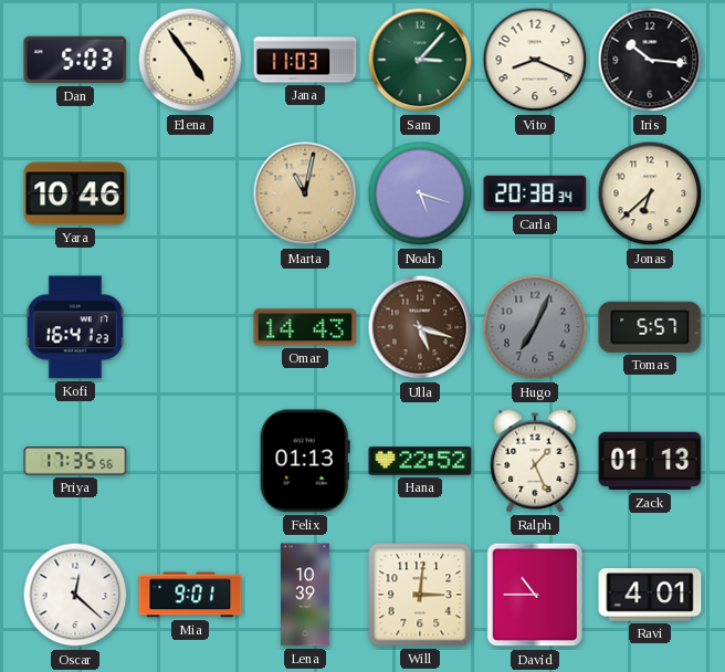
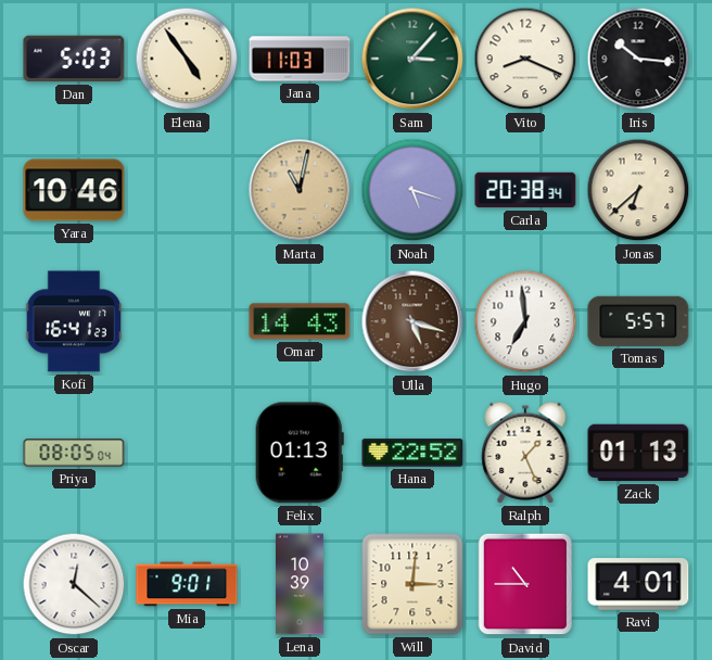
Hugo: 7:04 -> 6:59
Hugo dial: grey -> white
Priya: 17:35 -> 08:05
